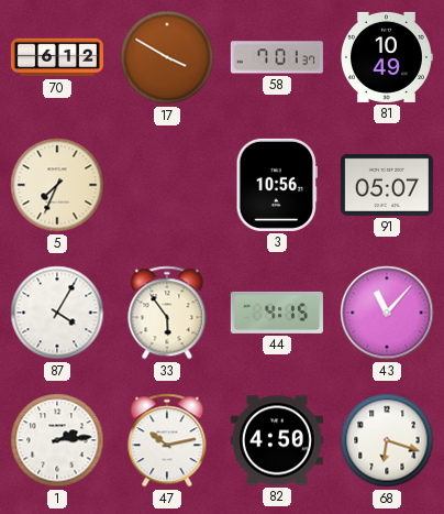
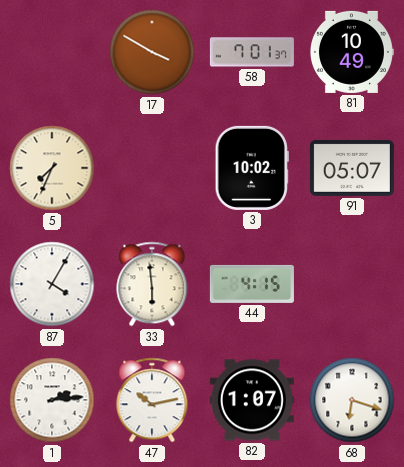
70: 6:12 -> none
3: 10:56 -> 10:02
33: 5:54 -> 5:59
43: 11:07 -> none
82: 4:50 -> 1:07
